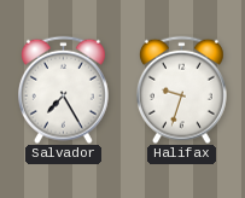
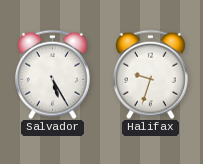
Salvador: 7:25 -> 5:25
